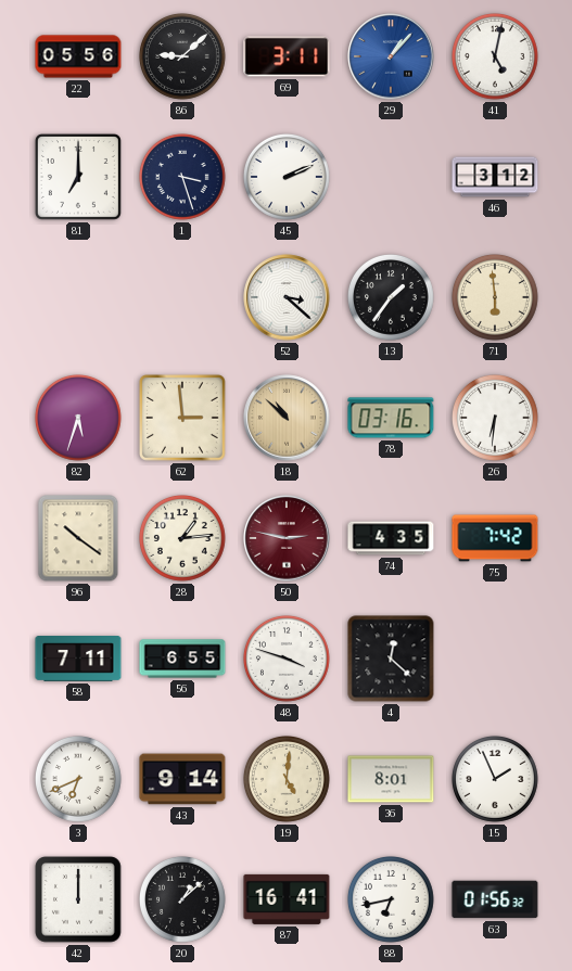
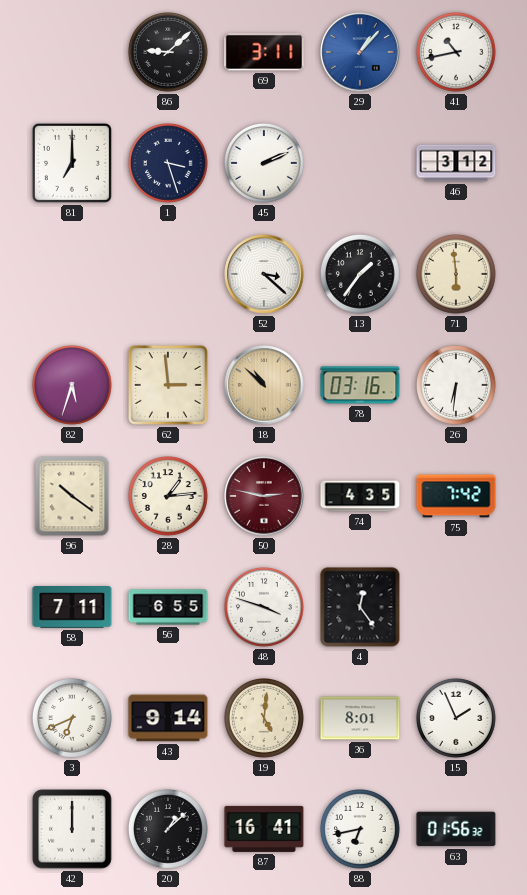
22: 05:56 -> none
41: 5:02 -> 10:43
4: 12:22 -> 12:24
